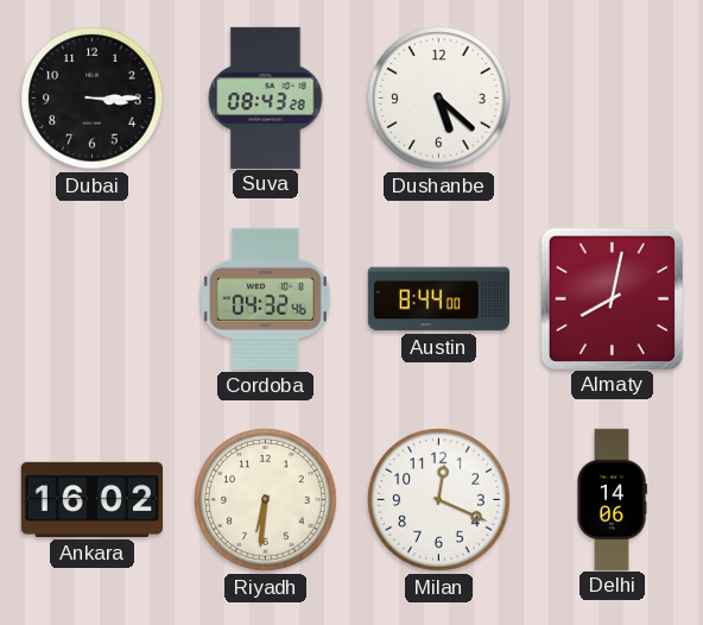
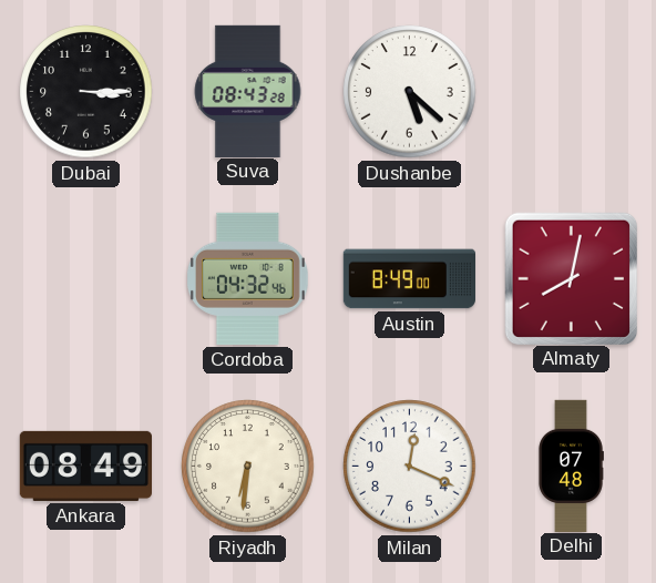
Austin: 8:44 -> 8:49
Ankara: 16:02 -> 08:49
Delhi: 14:06 -> 07:48
